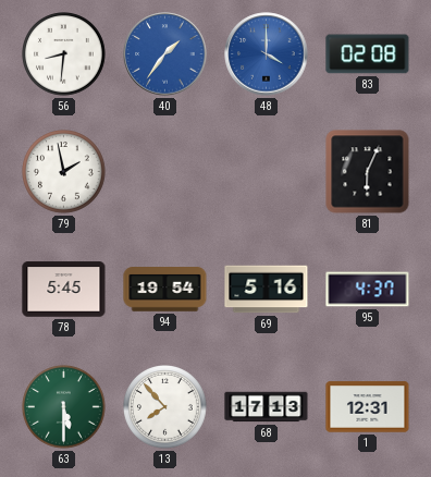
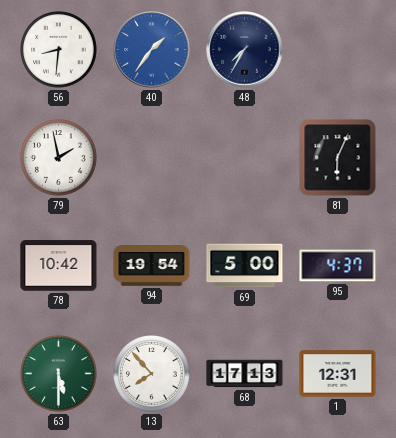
48: 4:00 -> 7:35
48 dial: blue -> navy
83: 02:08 -> none
78: 5:45 -> 10:42
69: 5:16 -> 5:00
